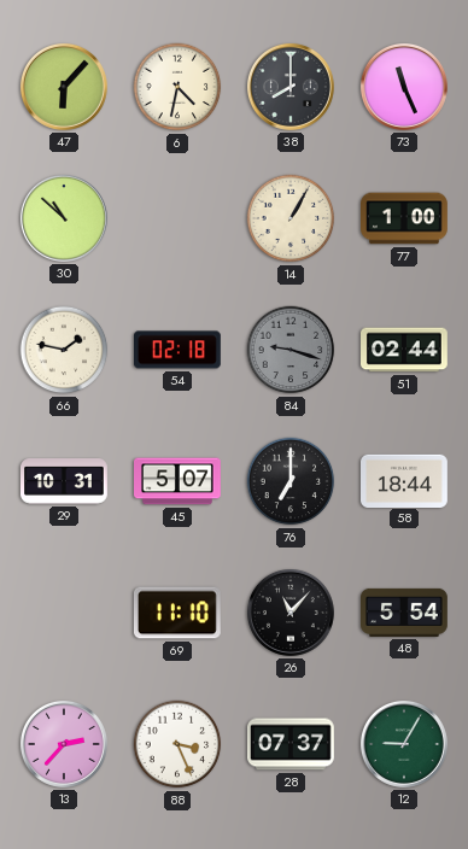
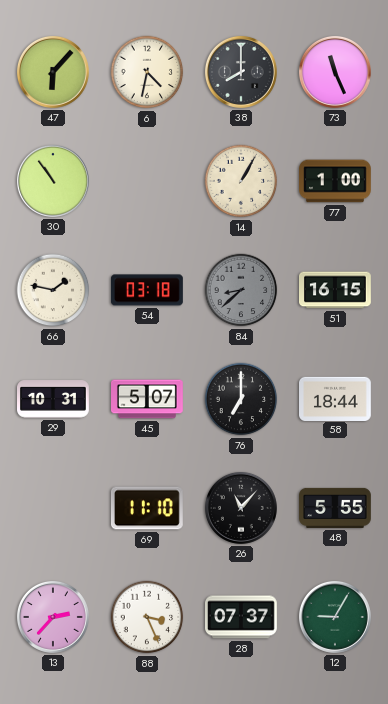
30: 10:52 -> 10:54
54: 02:18 -> 03:18
84: 9:18 -> 8:38
51: 02:44 -> 16:15
48: 5:54 -> 5:55
